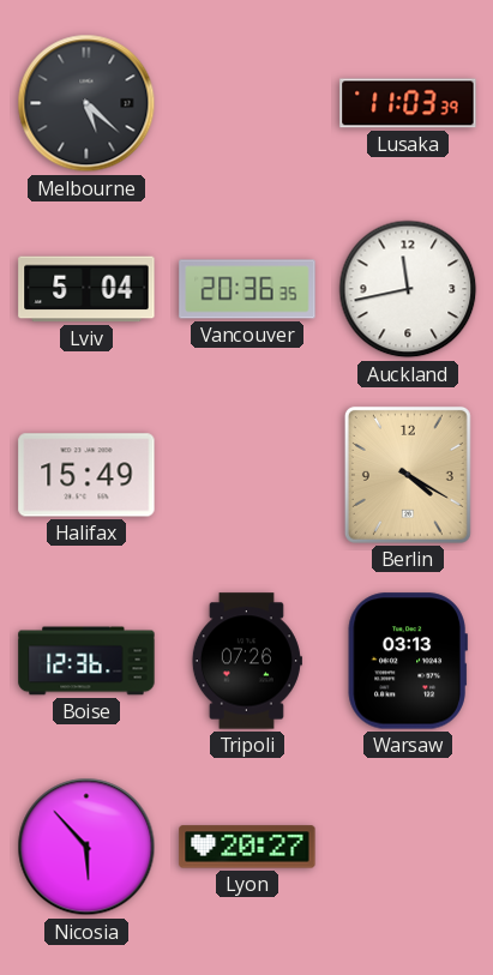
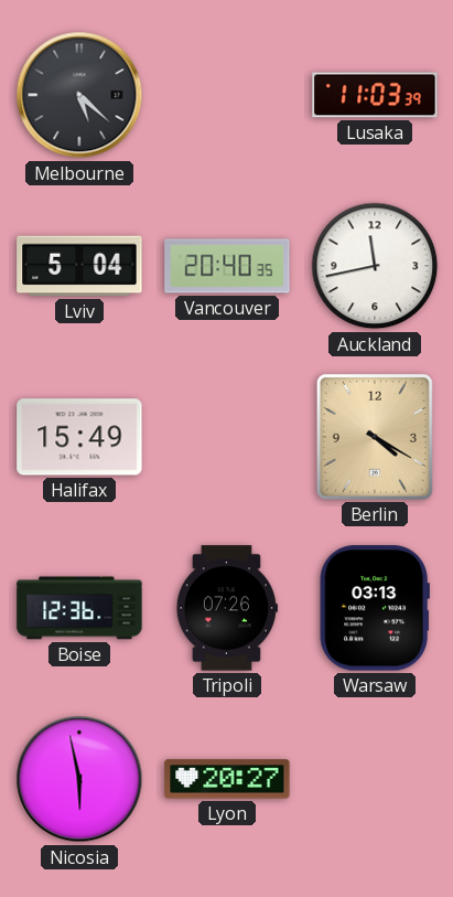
Vancouver: 20:36 -> 20:40
Nicosia: 5:53 -> 5:58
